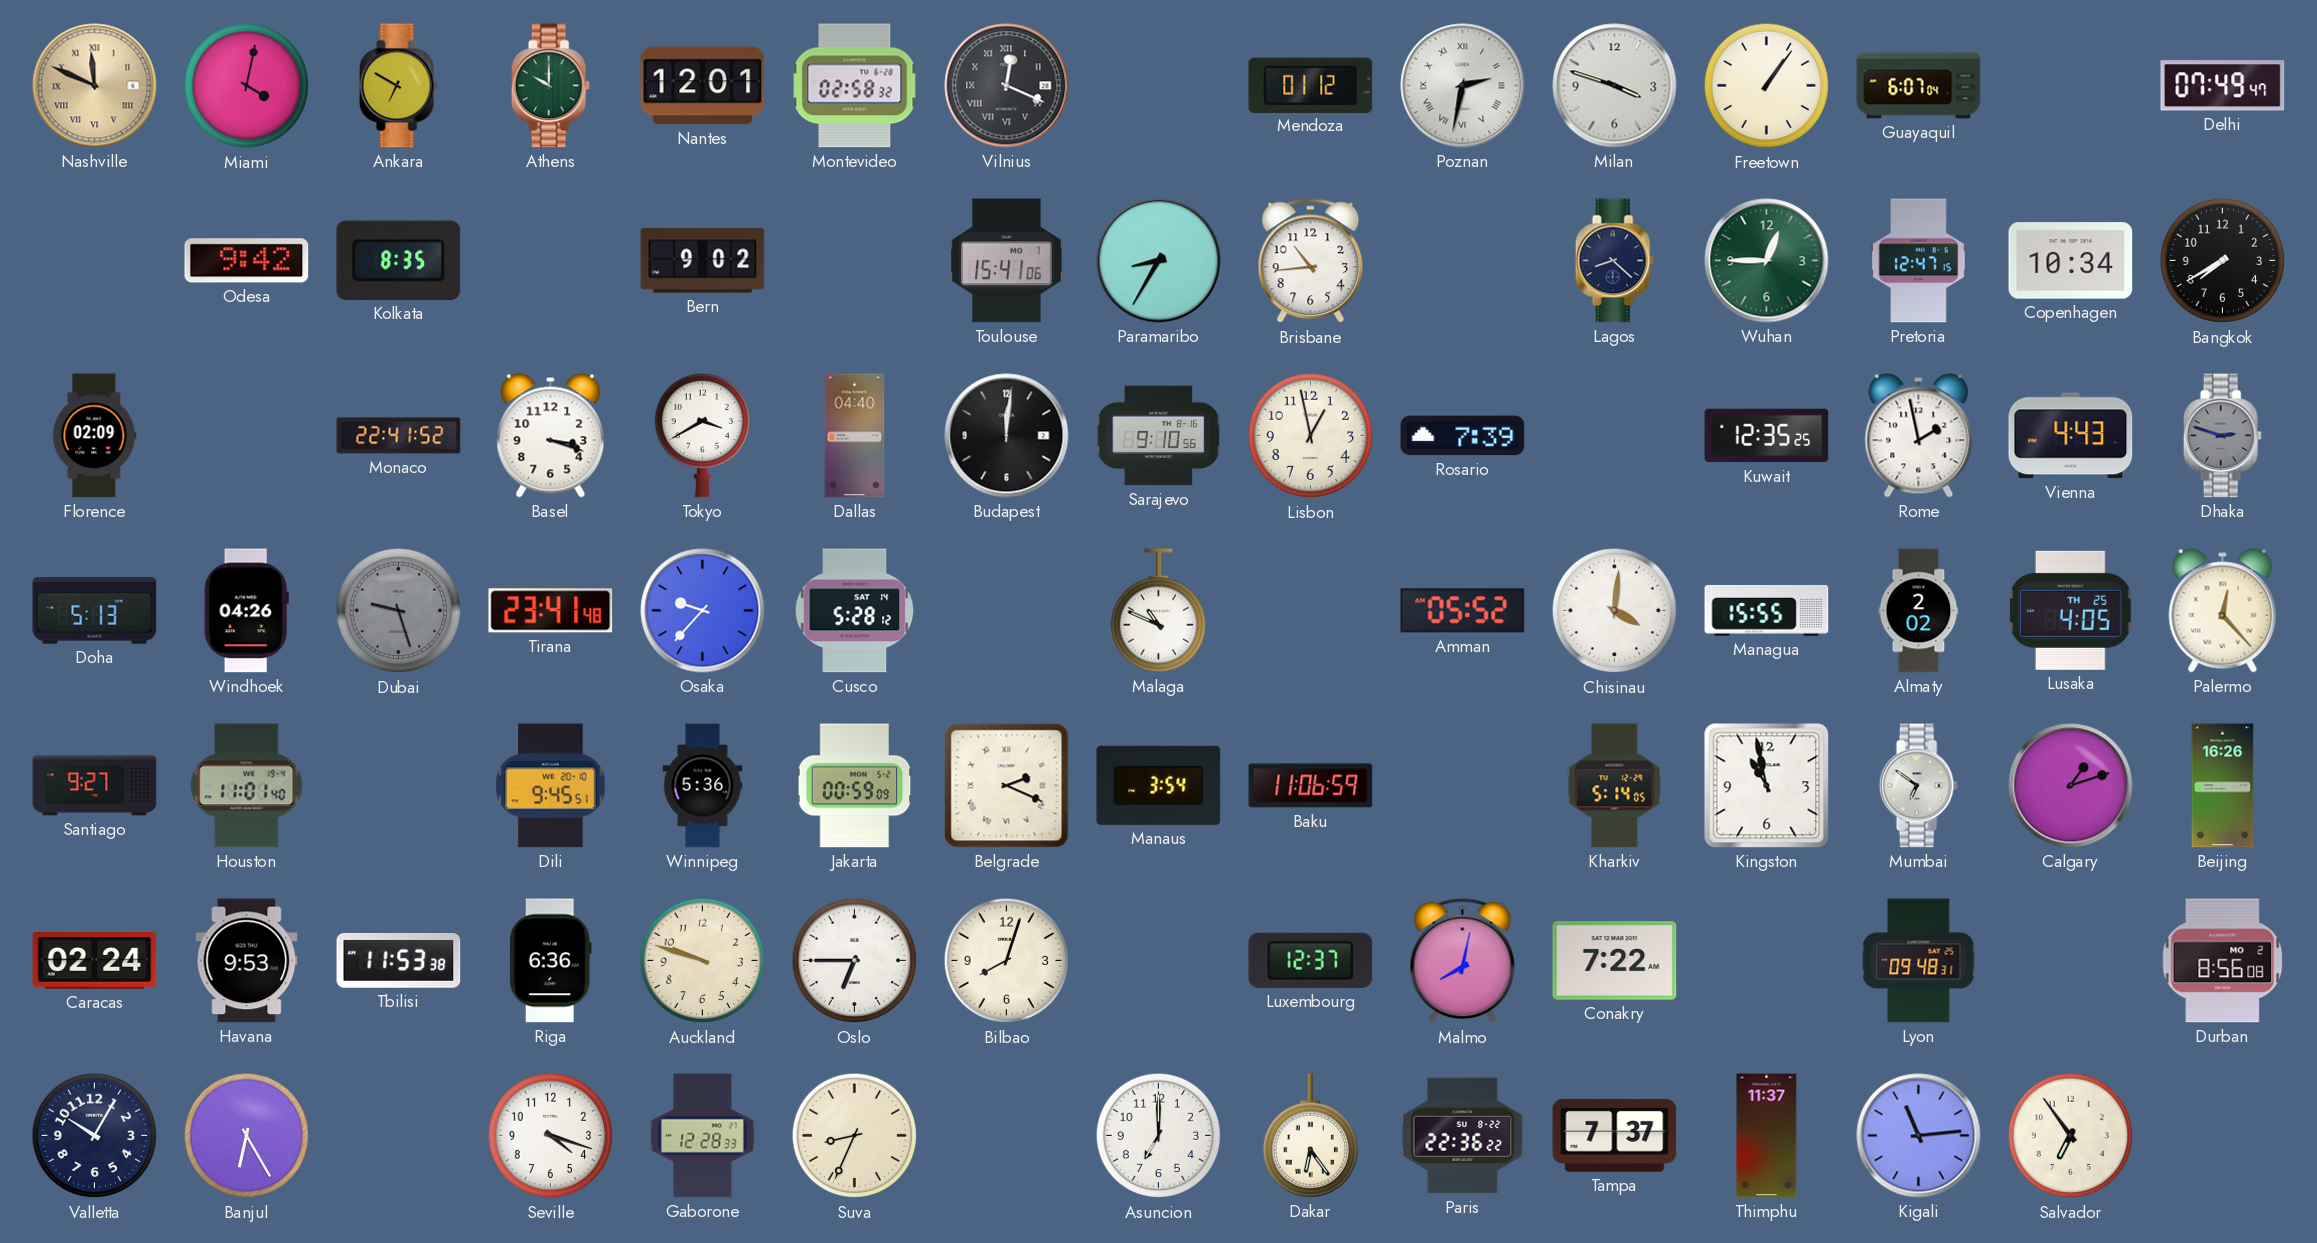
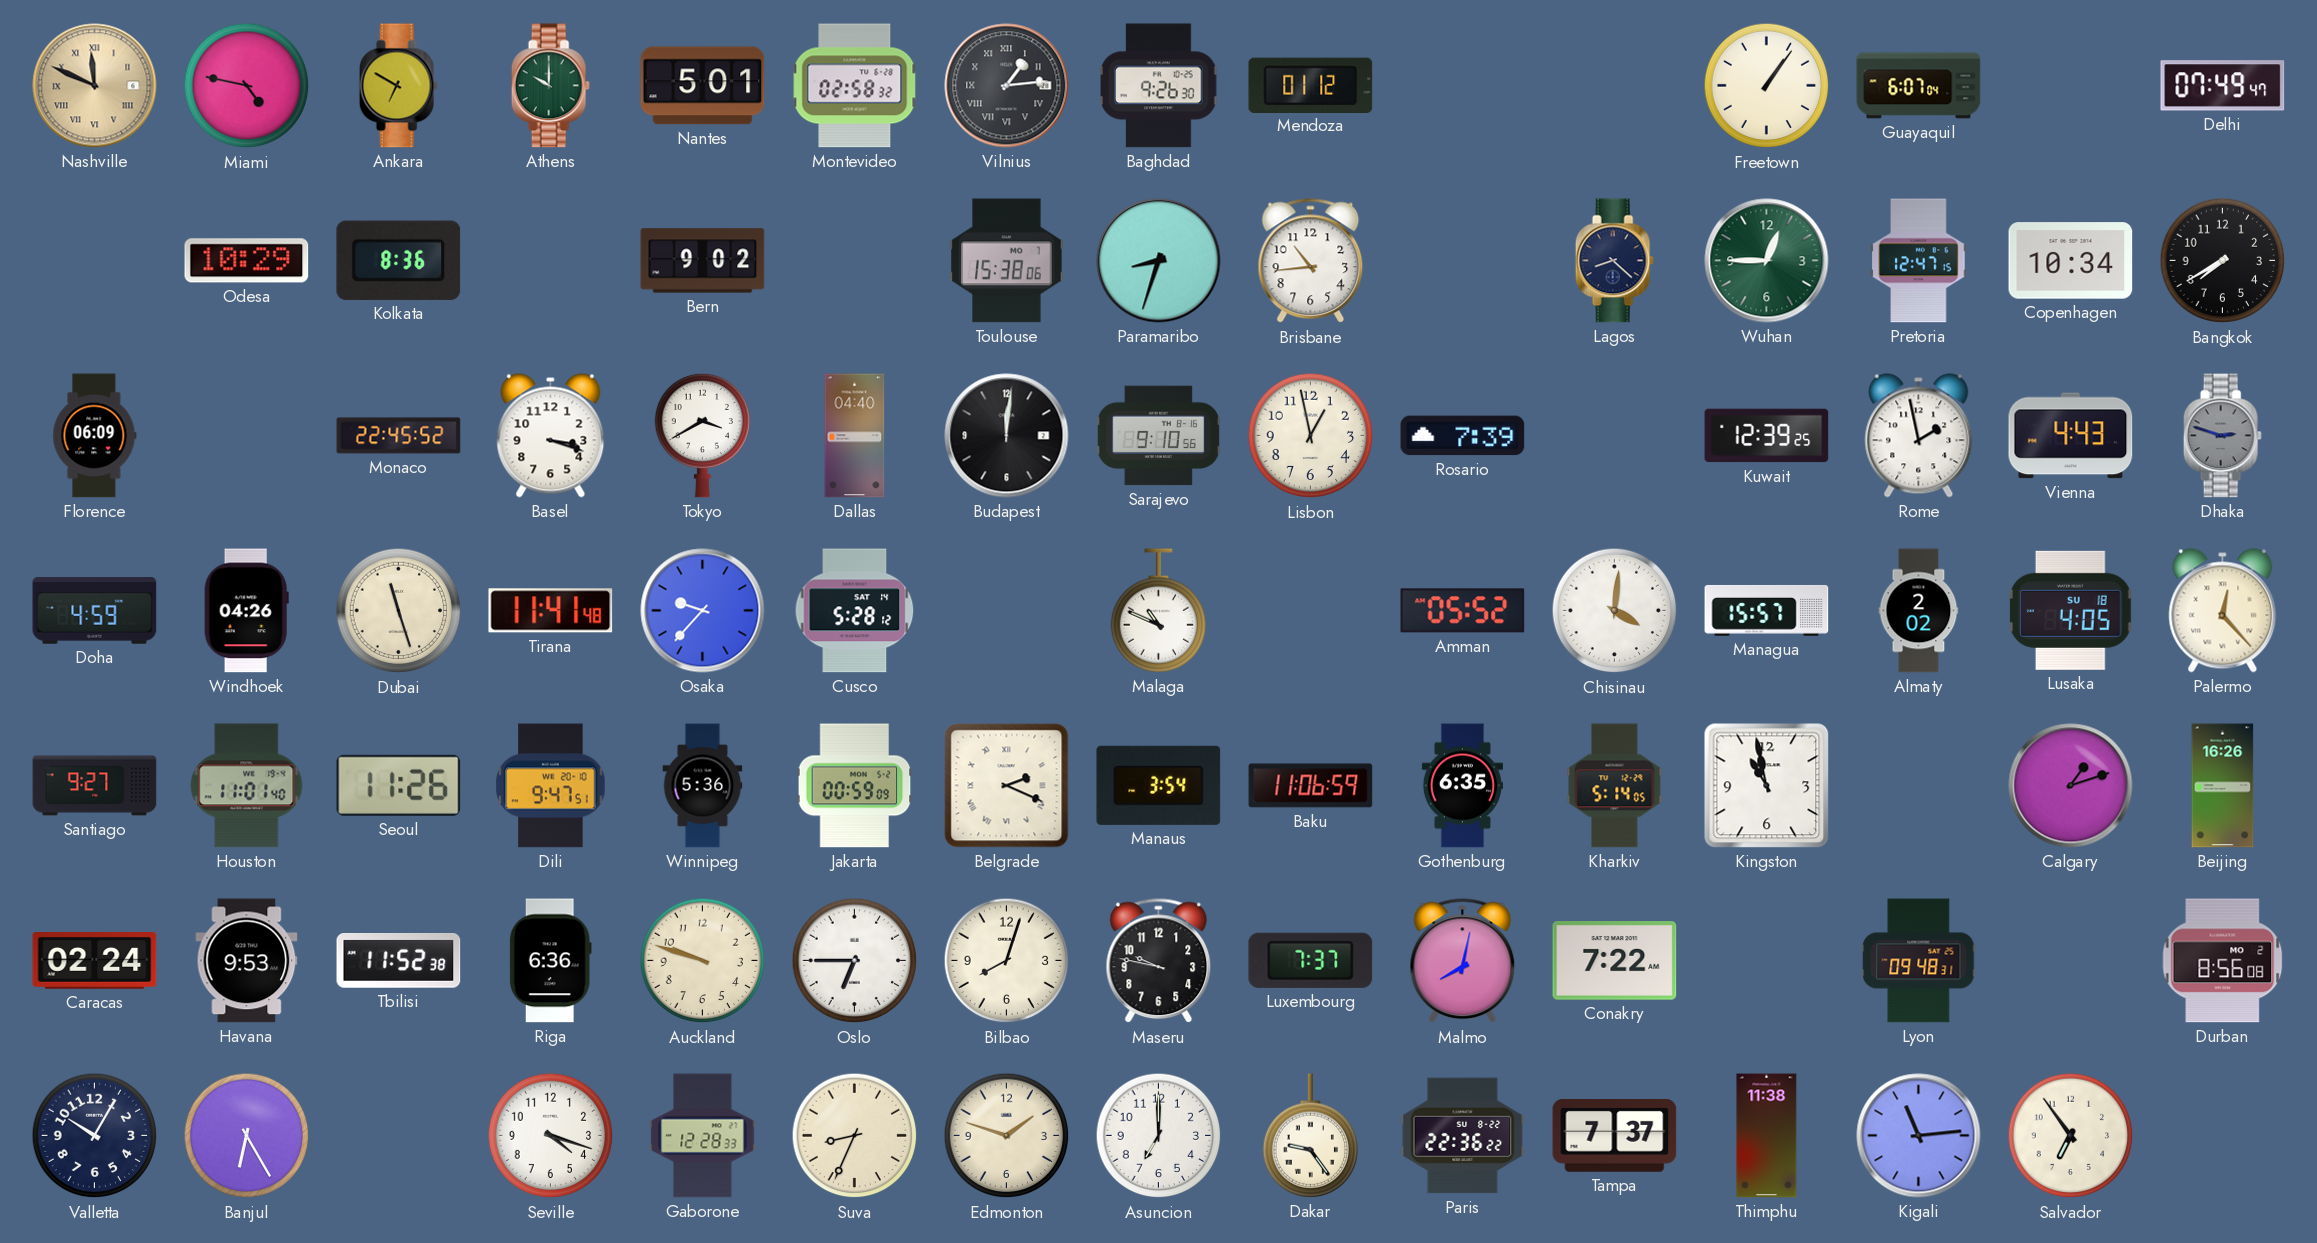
Miami: 4:02 -> 4:47
Nantes: 12:01 -> 5:01
Vilnius: 12:19 -> 1:14
Baghdad: none -> 9:26
Poznan: 2:32 -> none
Milan: 3:48 -> none
Odesa: 9:42 -> 10:29
Kolkata: 8:35 -> 8:36
Toulouse: 15:41 -> 15:38
Paramaribo: 8:35 -> 8:33
Florence: 02:09 -> 06:09
Monaco: 22:41 -> 22:45
Kuwait: 12:35 -> 12:39
Doha: 5:13 -> 4:59
Dubai: 9:27 -> 11:27
Dubai dial: grey -> cream
Tirana: 23:41 -> 11:41
Managua: 15:55 -> 15:57
Lusaka date: TH 25 -> SU 18
Seoul: none -> 11:26
Dili: 9:45 -> 9:47
Gothenburg: none -> 6:35
Mumbai: 6:51 -> none
Tbilisi: 11:53 -> 11:52
Maseru: none -> 9:47
Luxembourg: 12:37 -> 7:37
Edmonton: none -> 1:48
Dakar: 6:24 -> 9:24
Thimphu: 11:37 -> 11:38
